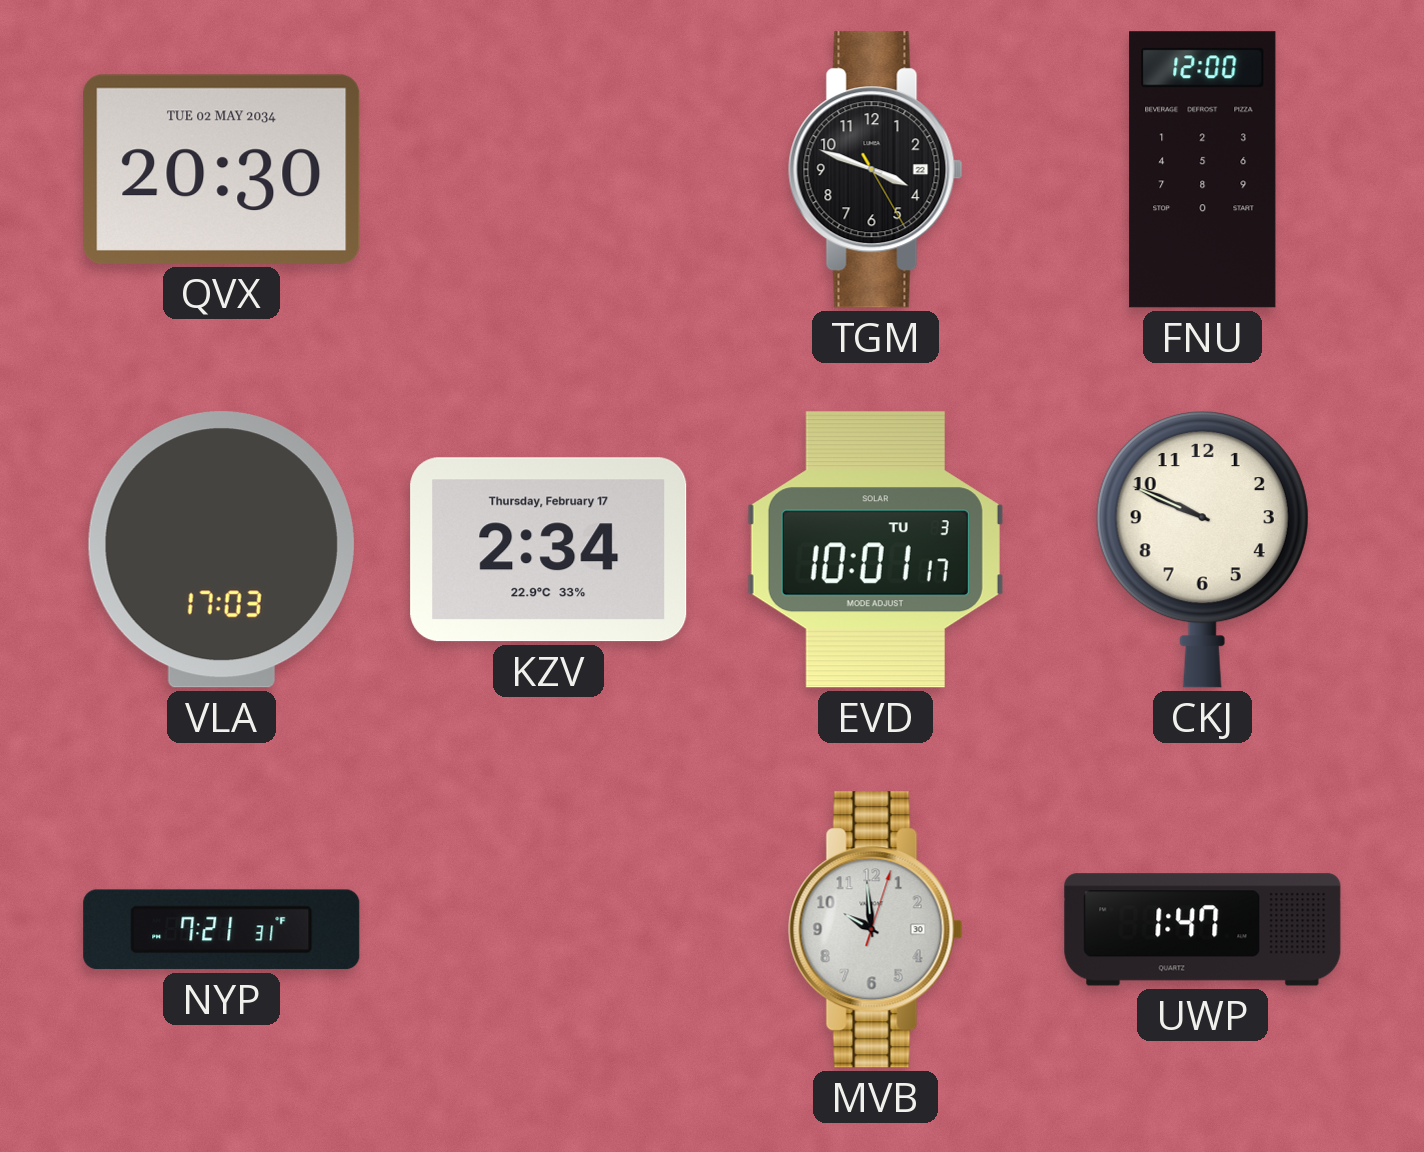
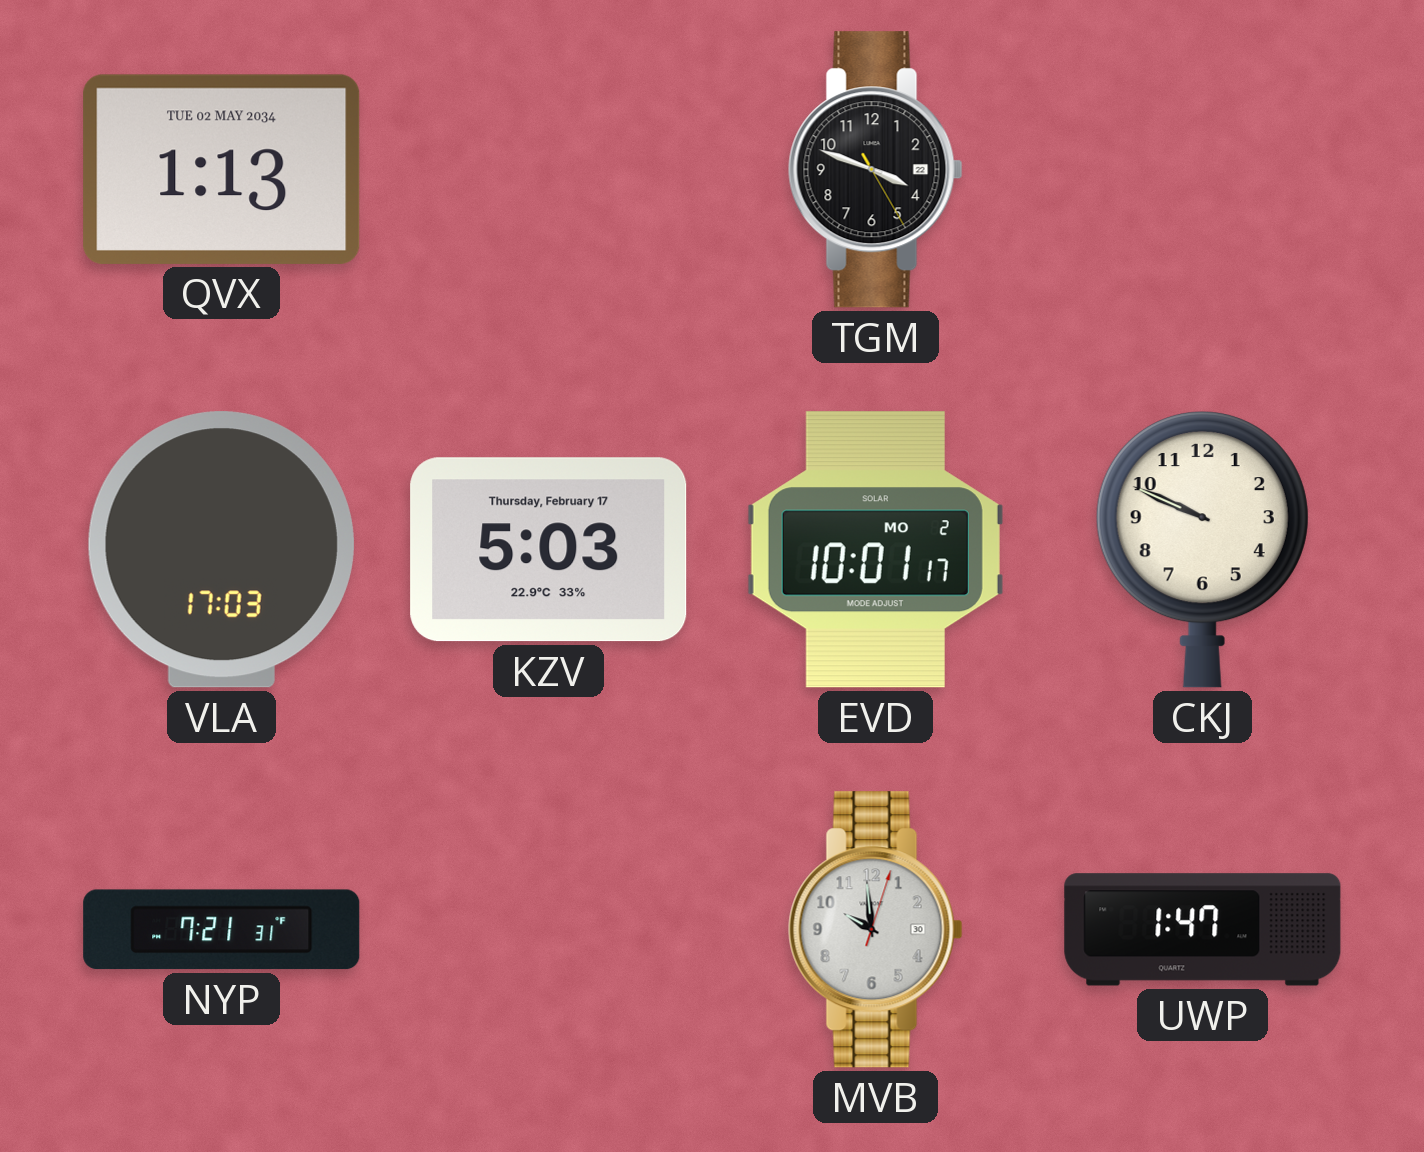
QVX: 20:30 -> 1:13
FNU: 12:00 -> none
KZV: 2:34 -> 5:03
EVD date: TU 3 -> MO 2
